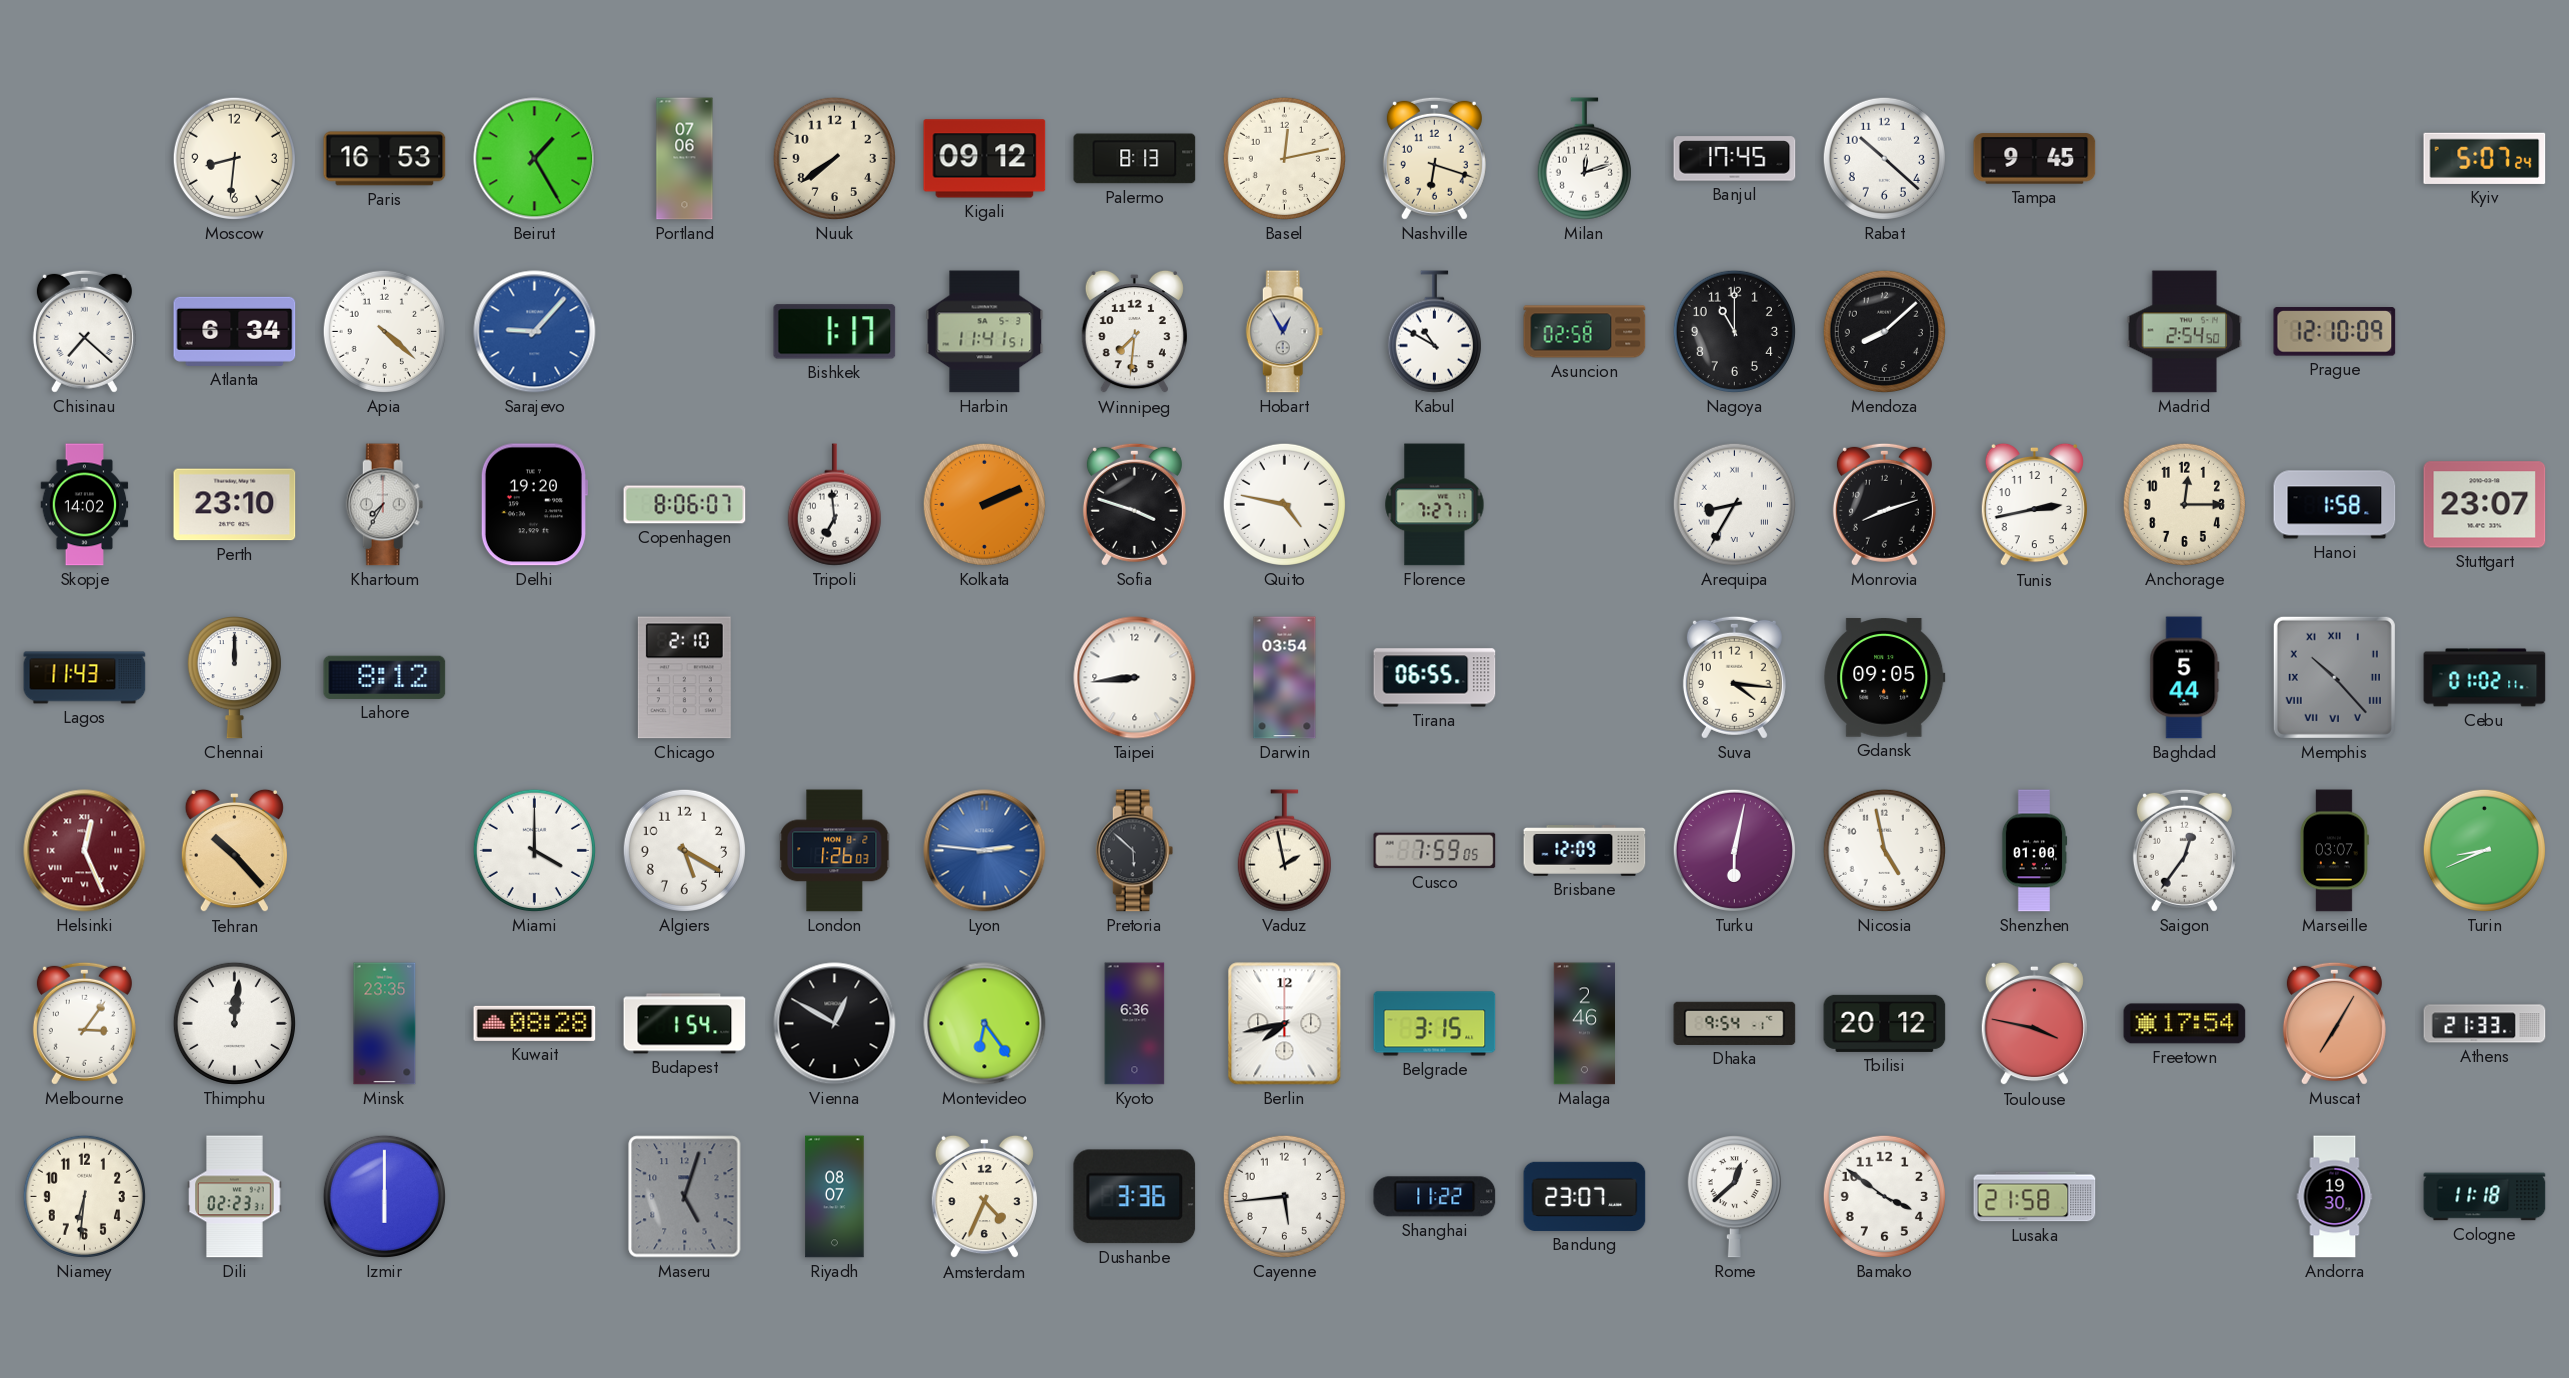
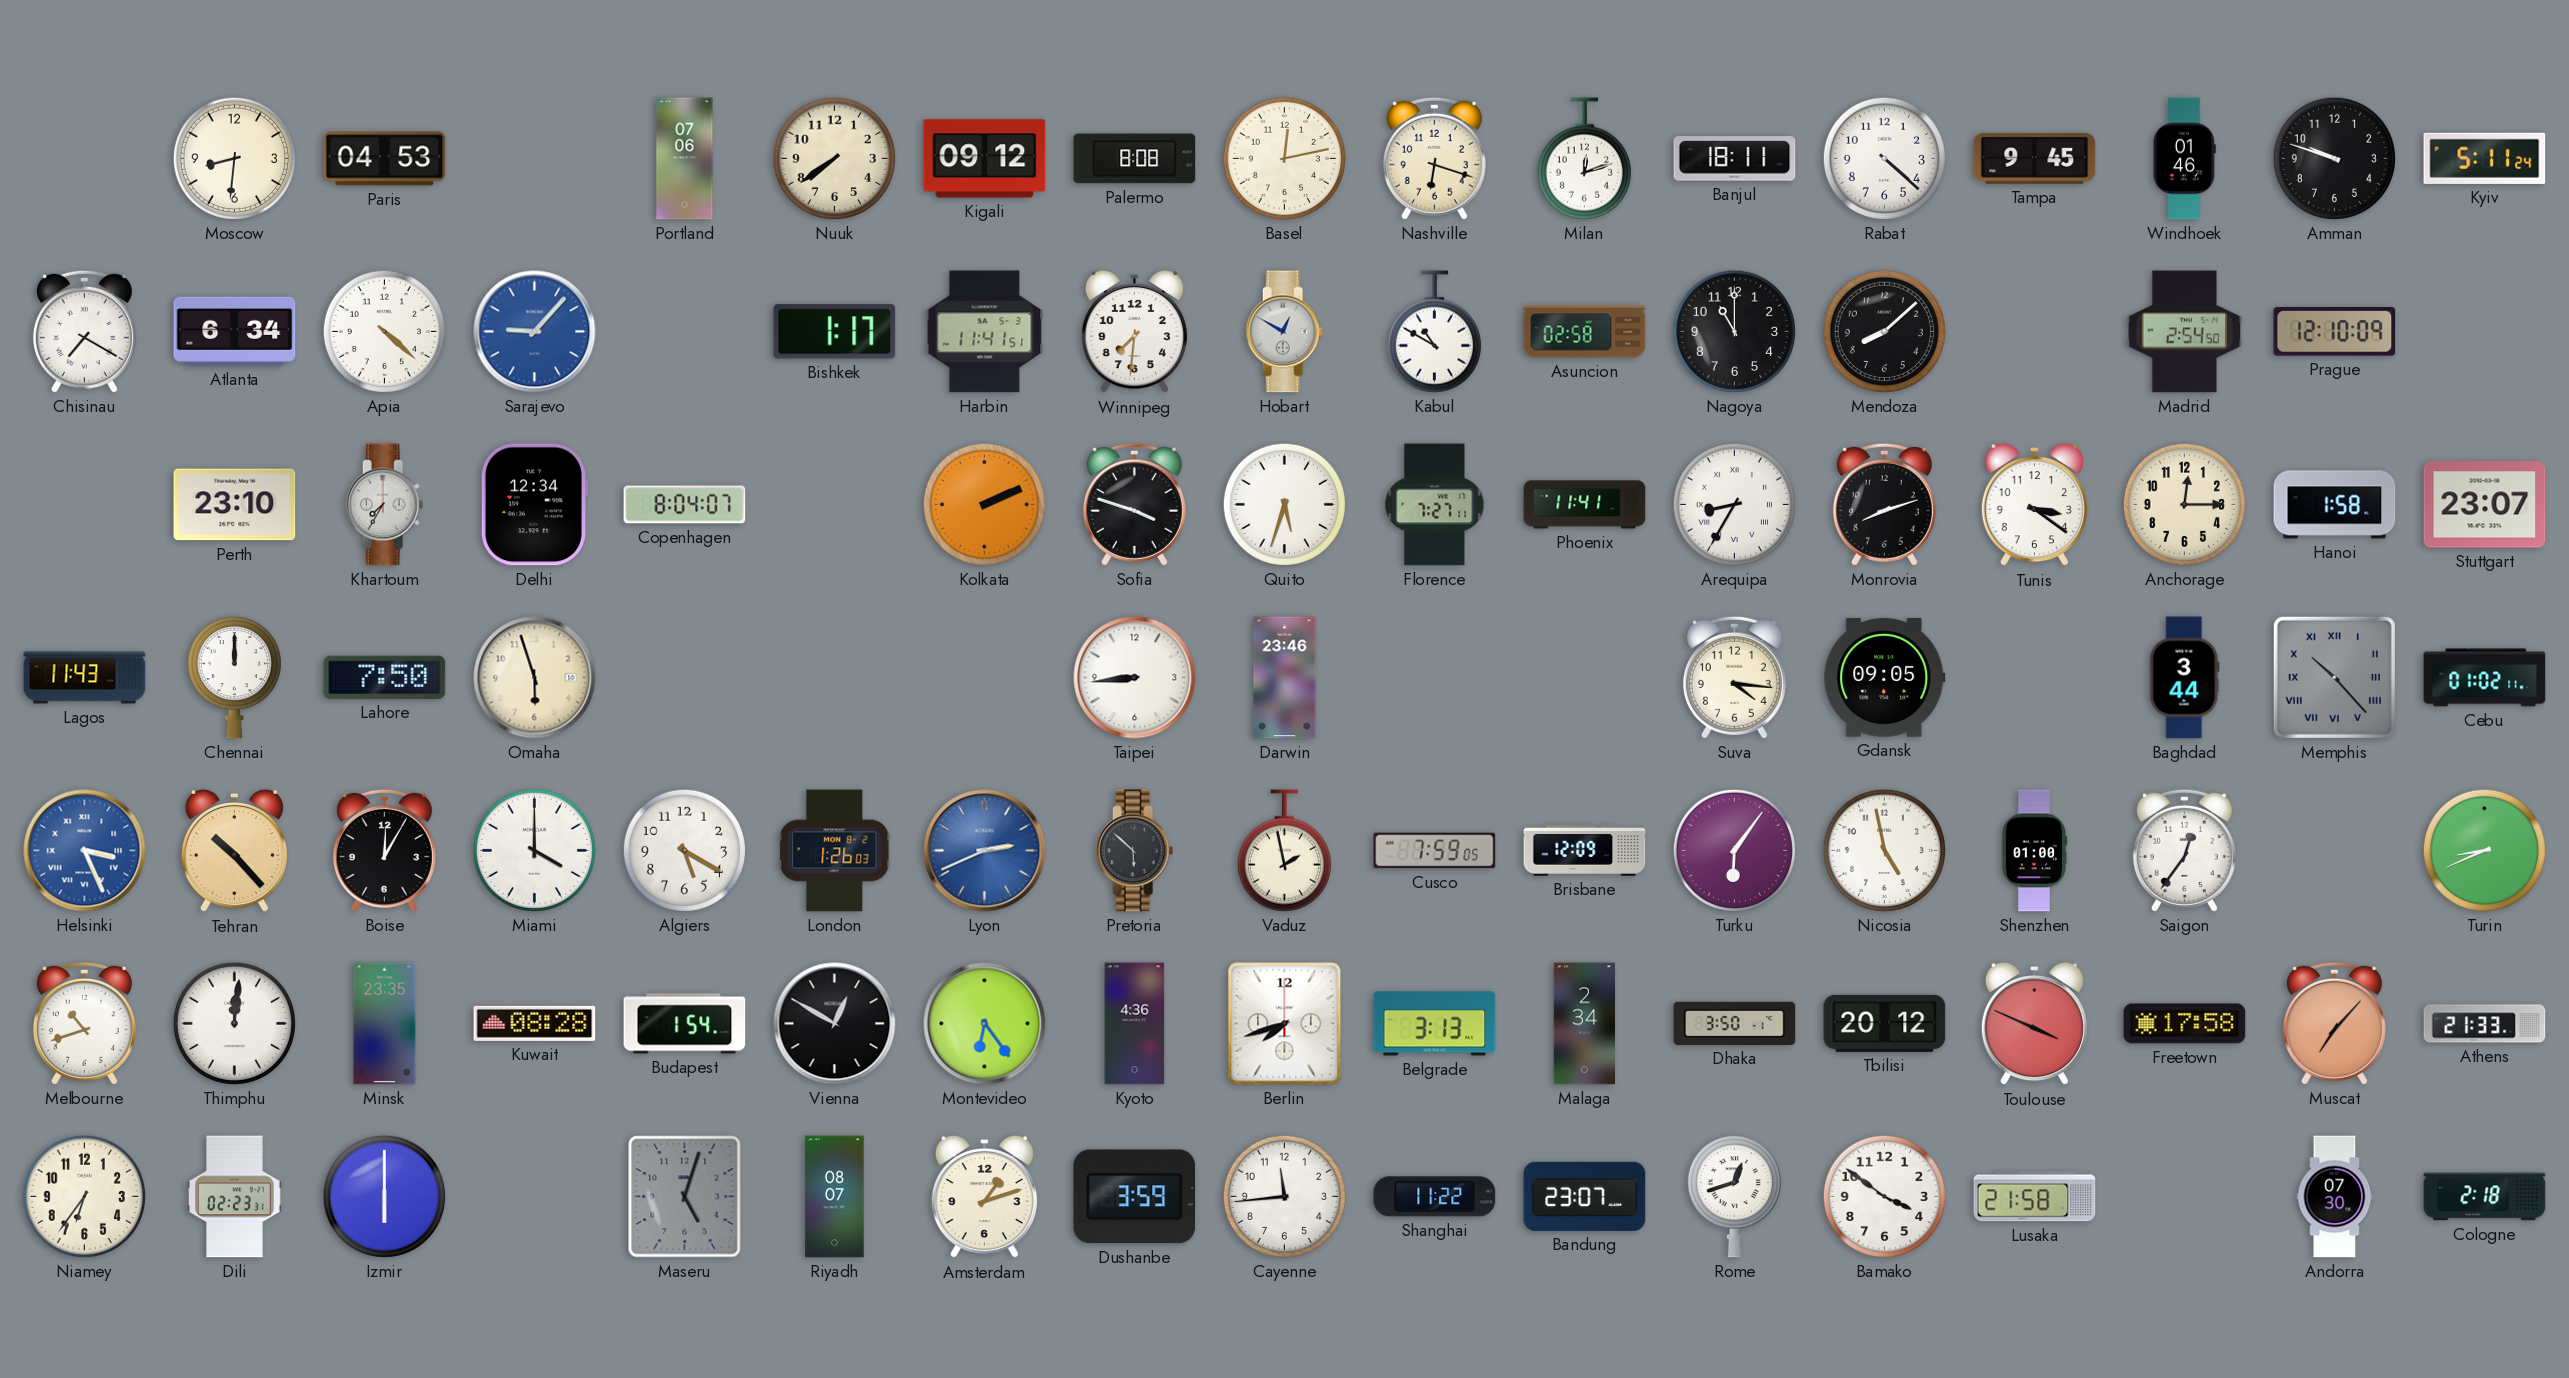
Paris: 16:53 -> 04:53
Beirut: 1:25 -> none
Palermo: 8:13 -> 8:08
Banjul: 17:45 -> 18:11
Rabat: 10:22 -> 4:22
Windhoek: none -> 01:46
Amman: none -> 9:48
Kyiv: 5:07 -> 5:11
Chisinau: 7:22 -> 7:20
Hobart: 12:55 -> 12:50
Skopje: 14:02 -> none
Delhi: 19:20 -> 12:34
Copenhagen: 8:06 -> 8:04
Tripoli: 6:59 -> none
Quito: 4:47 -> 5:33
Phoenix: none -> 11:41
Tunis: 2:43 -> 3:21
Lahore: 8:12 -> 7:50
Omaha: none -> 5:57
Chicago: 2:10 -> none
Darwin: 03:54 -> 23:46
Tirana: 06:55 -> none
Baghdad: 5:44 -> 3:44
Helsinki: 12:26 -> 3:26
Helsinki dial: burgundy -> blue
Boise: none -> 12:05
Lyon: 2:46 -> 2:41
Turku: 6:02 -> 6:06
Marseille: 03:07 -> none
Melbourne: 3:06 -> 10:42
Kyoto: 6:36 -> 4:36
Berlin: 7:43 -> 7:42
Belgrade: 3:15 -> 3:13
Malaga: 2:46 -> 2:34
Dhaka: 9:54 -> 3:50
Toulouse: 3:47 -> 3:49
Freetown: 17:54 -> 17:58
Muscat: 7:05 -> 7:07
Niamey: 6:31 -> 6:36
Amsterdam: 4:34 -> 1:12
Dushanbe: 3:36 -> 3:59
Cayenne: 5:44 -> 11:44
Rome: 12:38 -> 12:42
Andorra: 19:30 -> 07:30
Cologne: 11:18 -> 2:18
